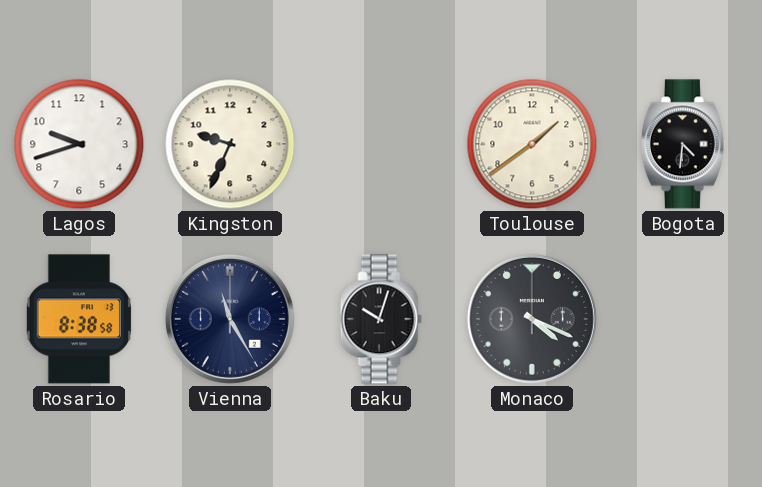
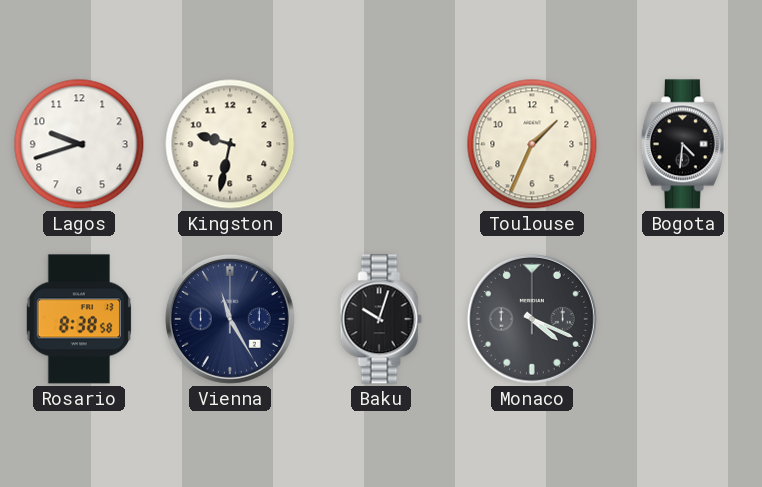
Kingston: 9:34 -> 9:32
Toulouse: 1:39 -> 1:34
